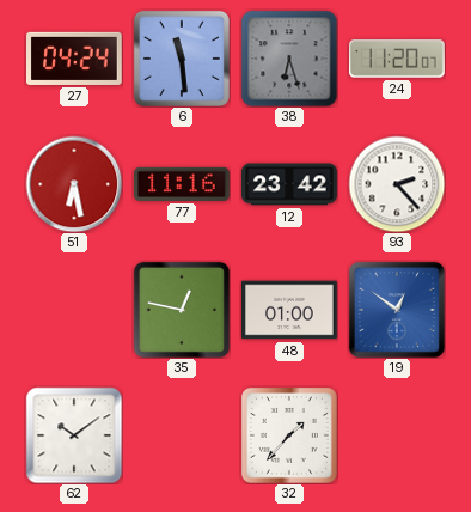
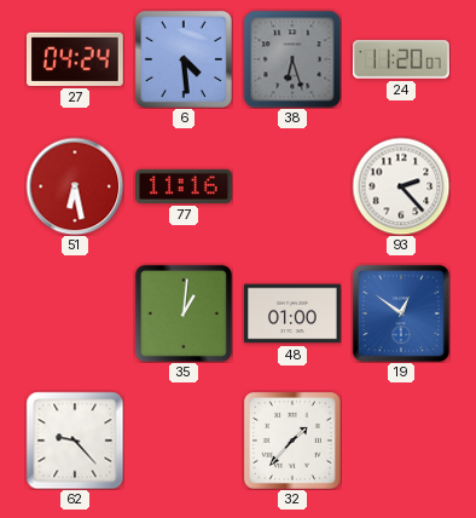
6: 11:29 -> 4:29
12: 23:42 -> none
35: 12:47 -> 1:01
62: 10:09 -> 9:23
